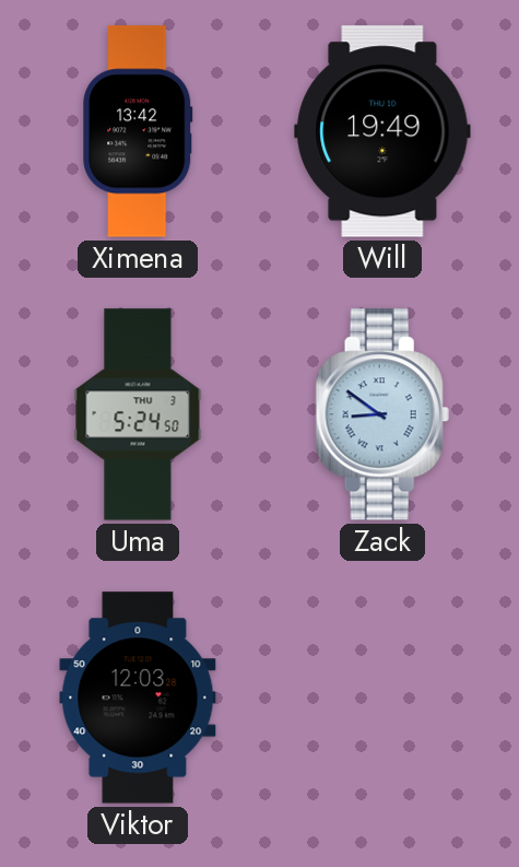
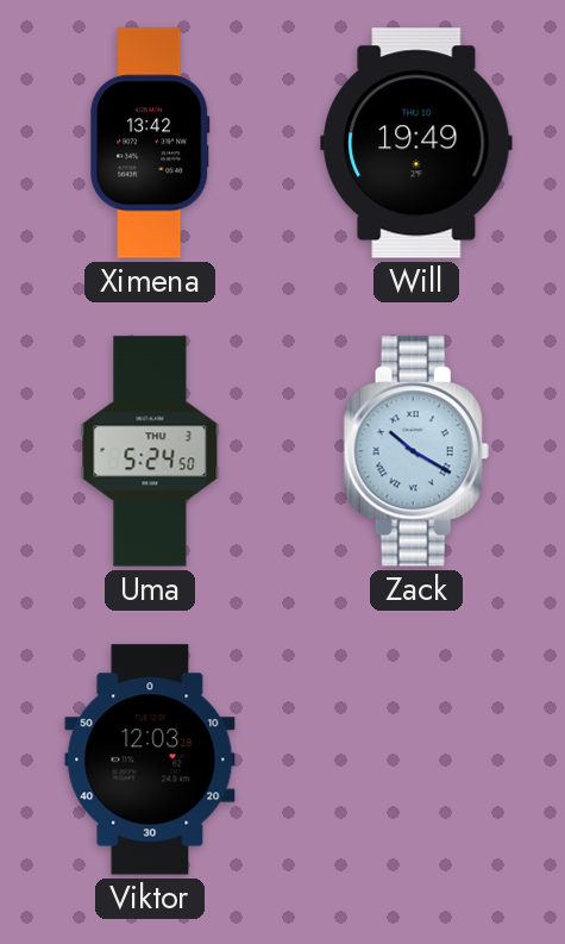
Zack: 8:51 -> 10:20
